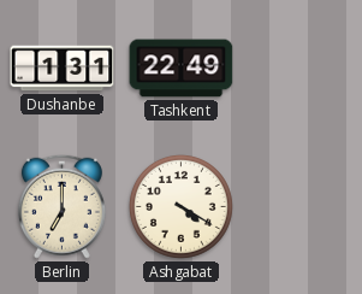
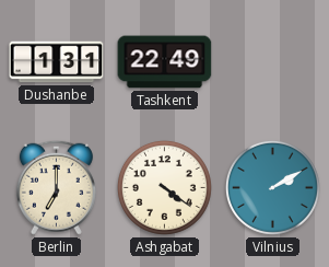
Ashgabat: 4:20 -> 4:21
Vilnius: none -> 2:10
